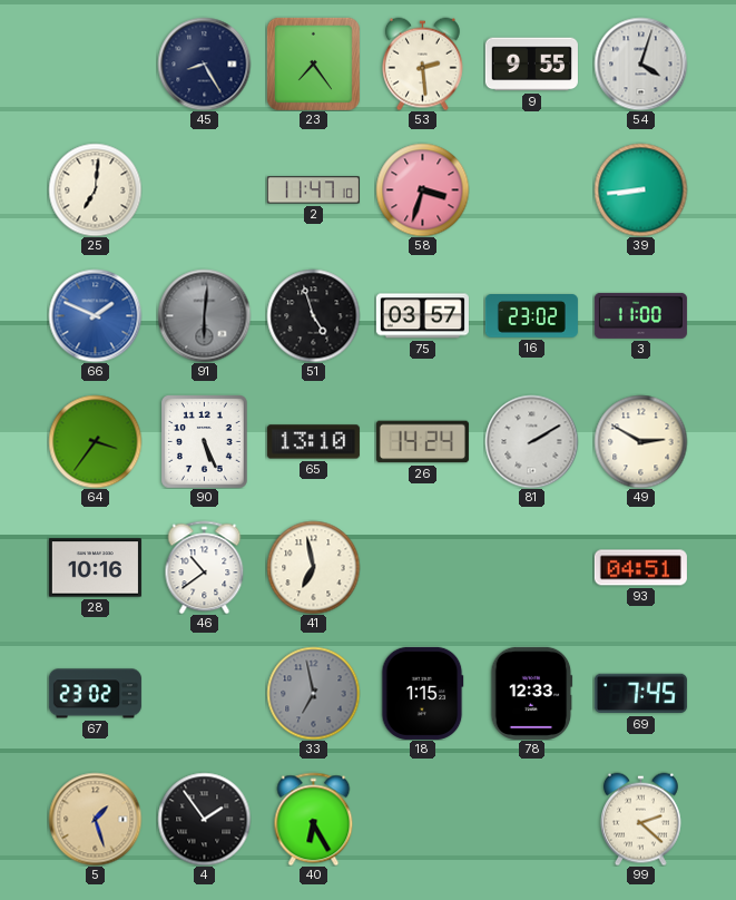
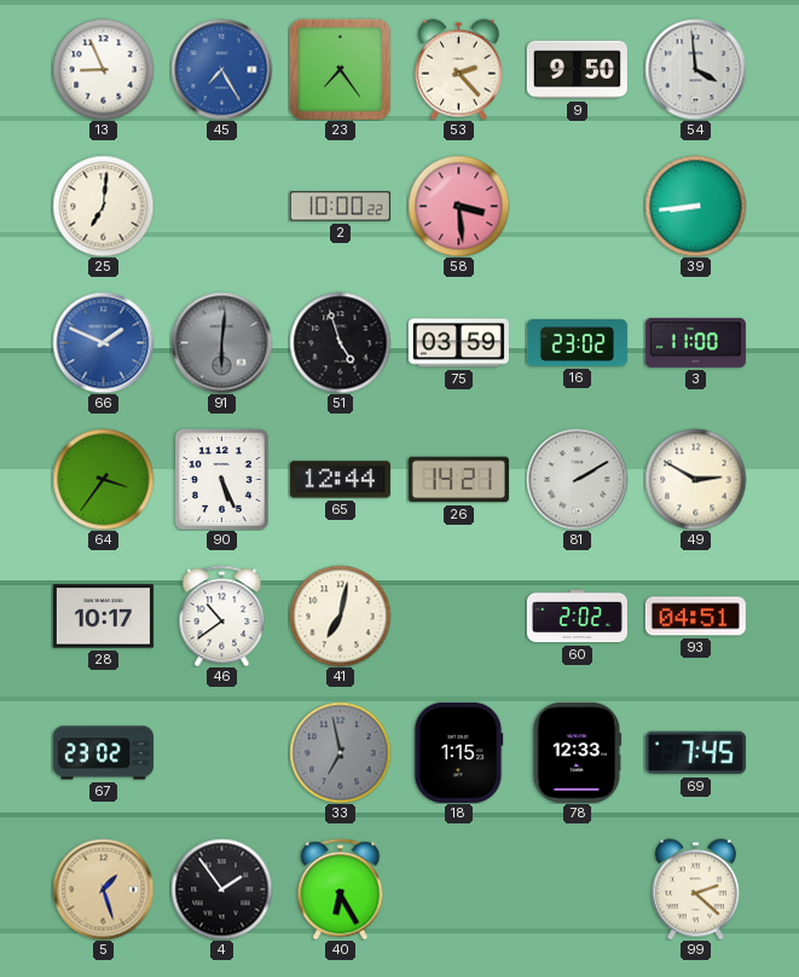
13: none -> 8:56
45: 8:25 -> 7:25
45 dial: navy -> blue
53: 2:29 -> 2:23
9: 9:55 -> 9:50
54: 4:03 -> 3:59
2: 11:47 -> 10:00
58: 3:33 -> 3:29
75: 03:57 -> 03:59
65: 13:10 -> 12:44
26: 14:24 -> 14:21
28: 10:16 -> 10:17
41: 6:58 -> 7:02
60: none -> 2:02
